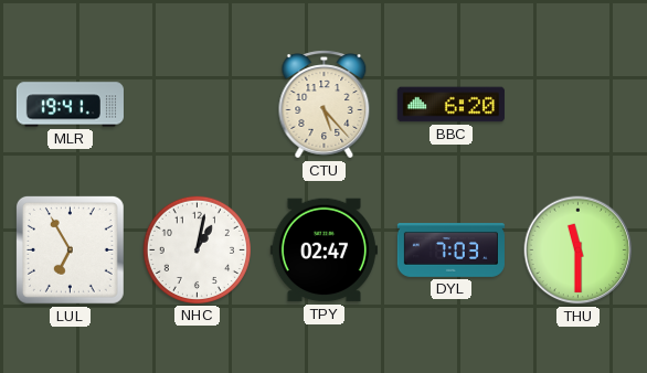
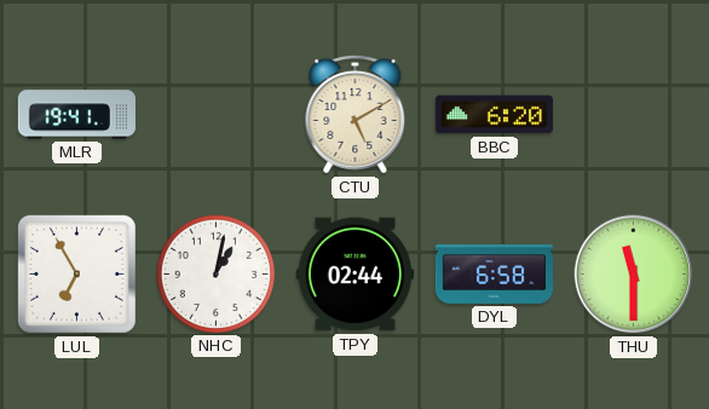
CTU: 5:23 -> 5:10
TPY: 02:47 -> 02:44
DYL: 7:03 -> 6:58
